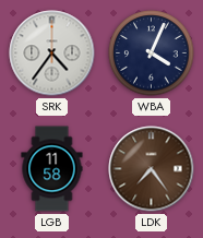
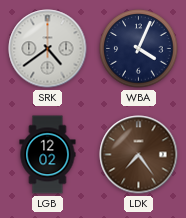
SRK: 4:36 -> 4:39
LGB: 11:58 -> 12:02
